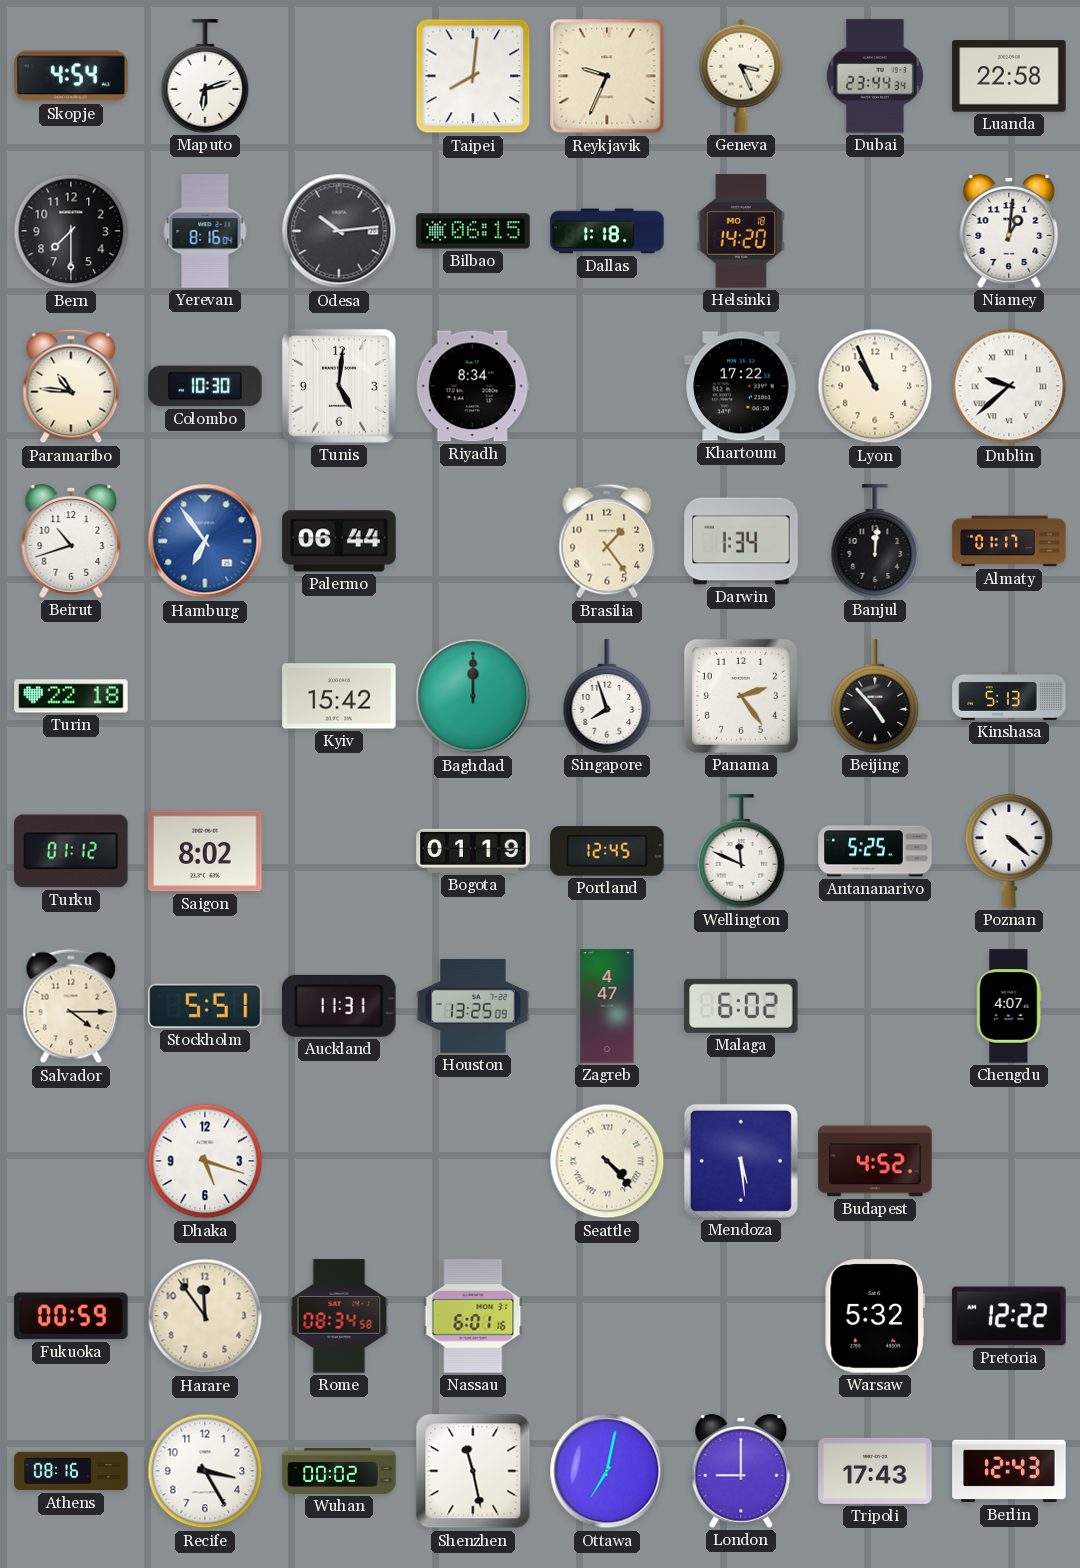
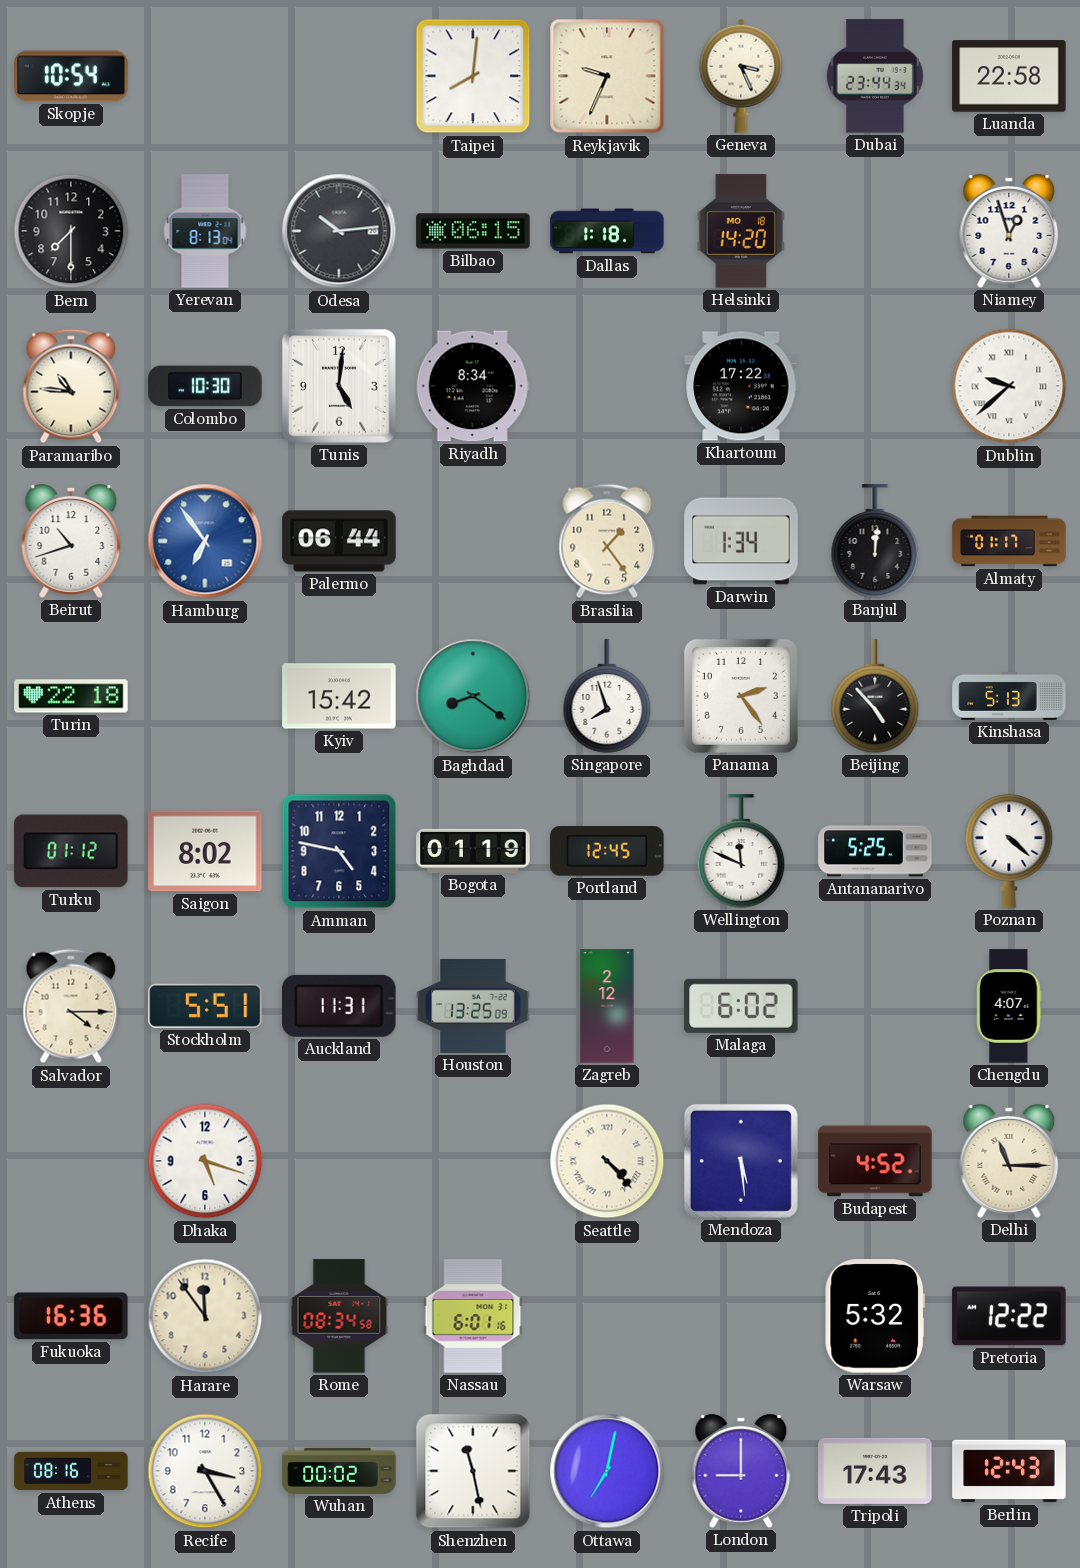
Skopje: 4:54 -> 10:54
Maputo: 6:12 -> none
Yerevan: 8:16 -> 8:13
Niamey: 1:01 -> 12:57
Lyon: 10:56 -> none
Baghdad: 12:00 -> 8:21
Amman: none -> 4:47
Zagreb: 4:47 -> 2:12
Delhi: none -> 11:15
Fukuoka: 00:59 -> 16:36
